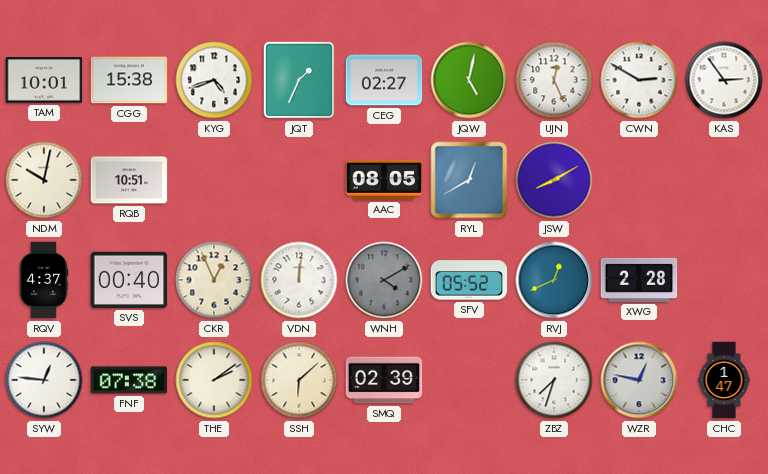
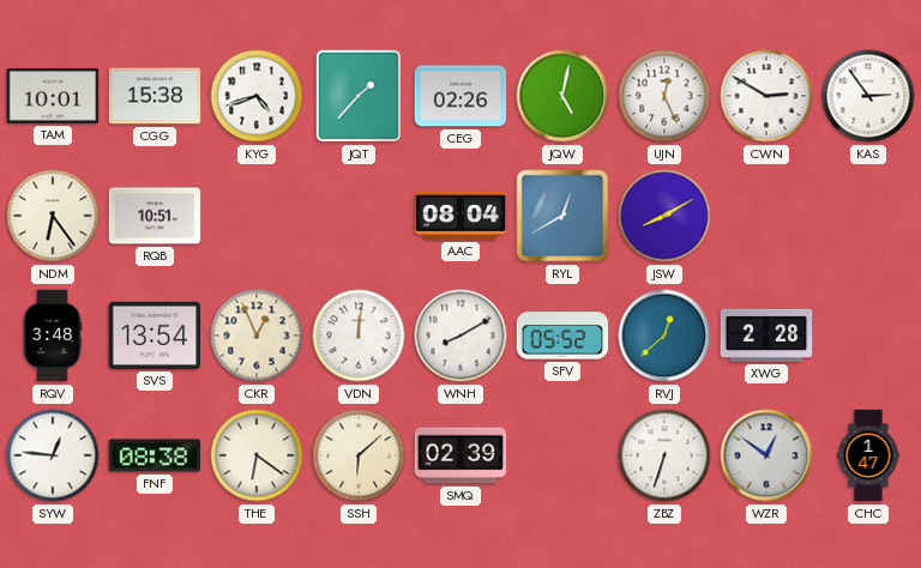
JQT: 1:34 -> 1:37
CEG: 02:27 -> 02:26
NDM: 10:02 -> 6:24
AAC: 08:05 -> 08:04
RQV: 4:37 -> 3:48
SVS: 00:40 -> 13:54
WNH: 4:10 -> 8:10
WNH dial: grey -> white
RVJ: 12:41 -> 12:38
FNF: 07:38 -> 08:38
THE: 2:09 -> 6:21
ZBZ: 7:33 -> 6:33
WZR: 12:47 -> 12:51
